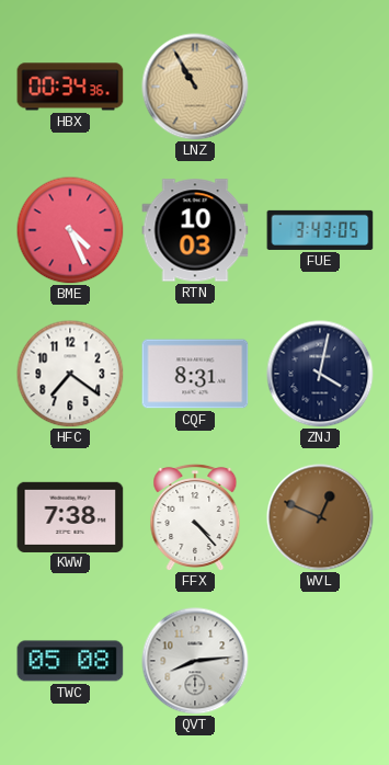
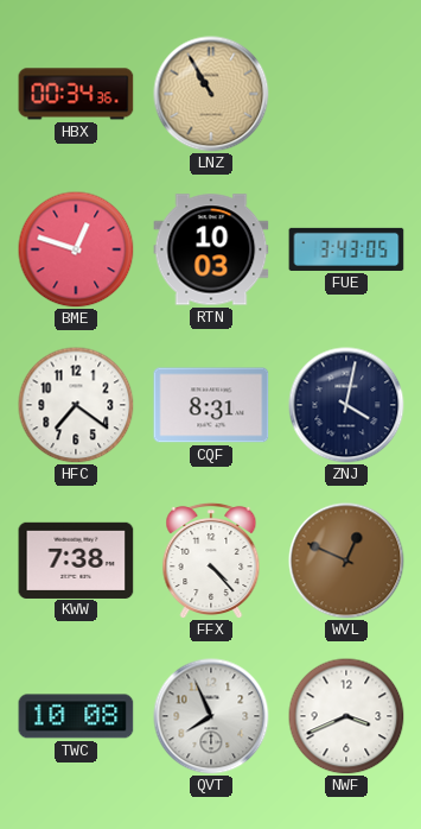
BME: 4:26 -> 12:48
TWC: 05:08 -> 10:08
QVT: 8:14 -> 7:56
NWF: none -> 3:41
